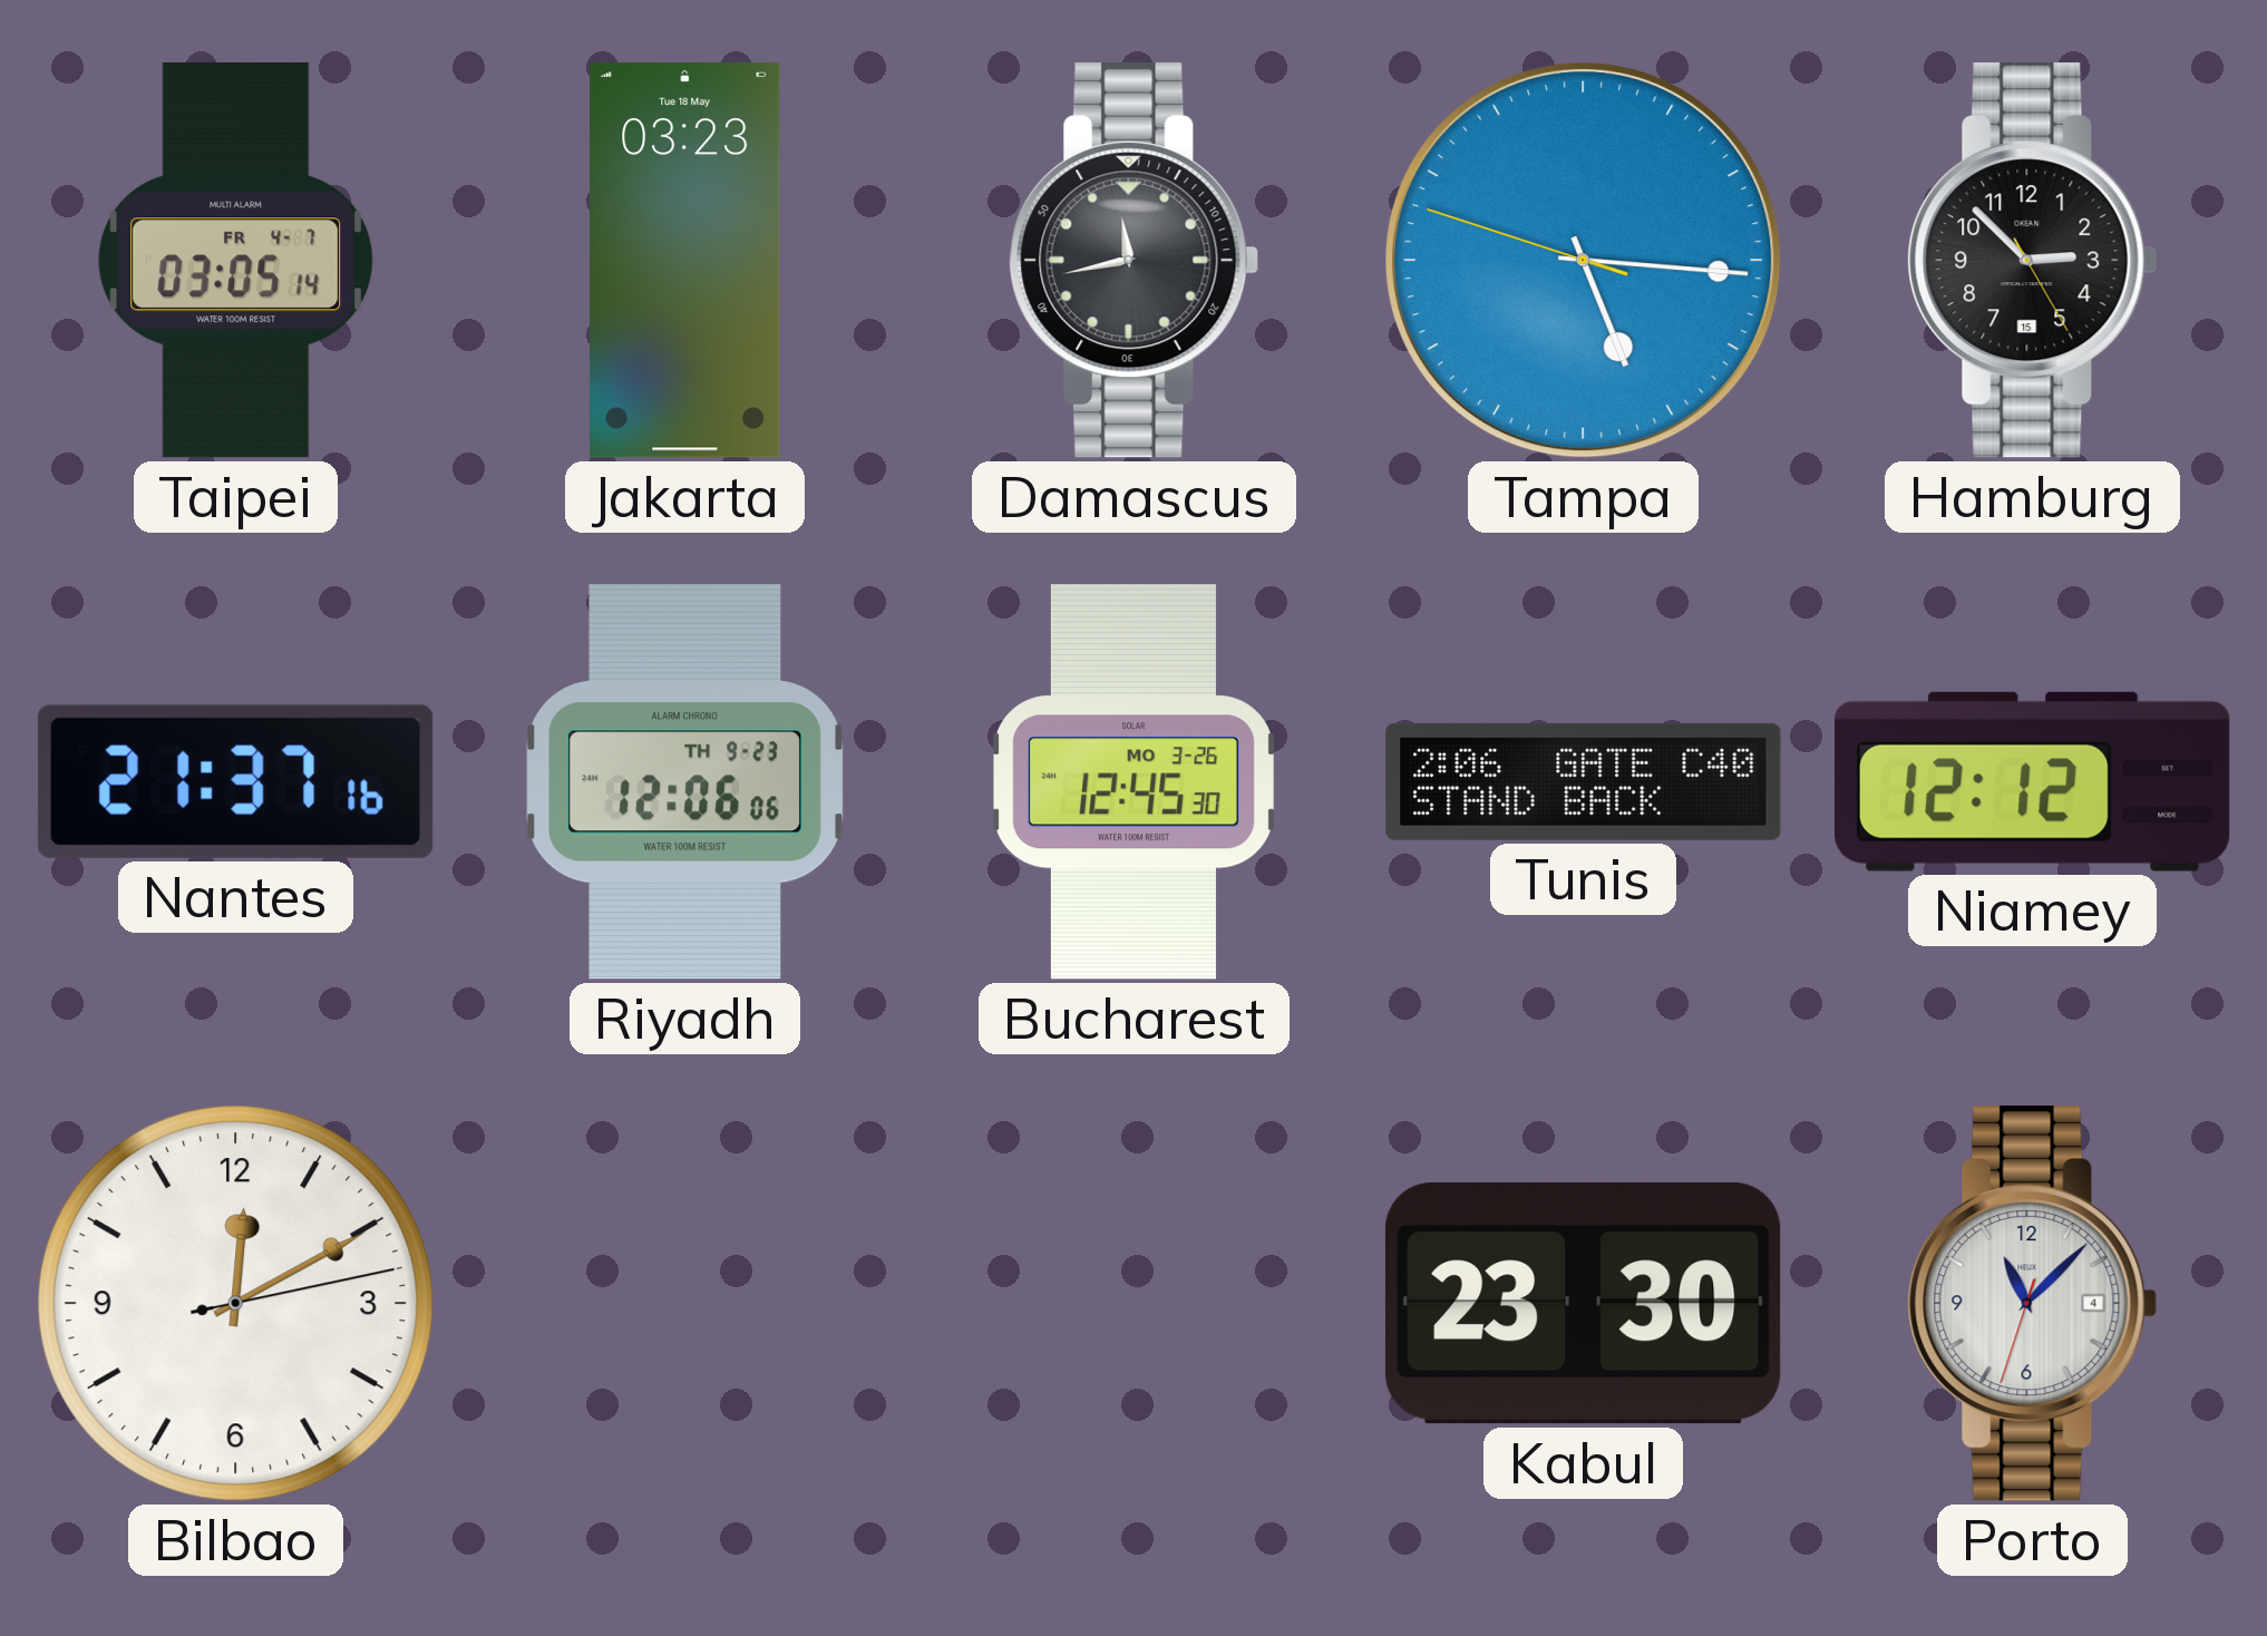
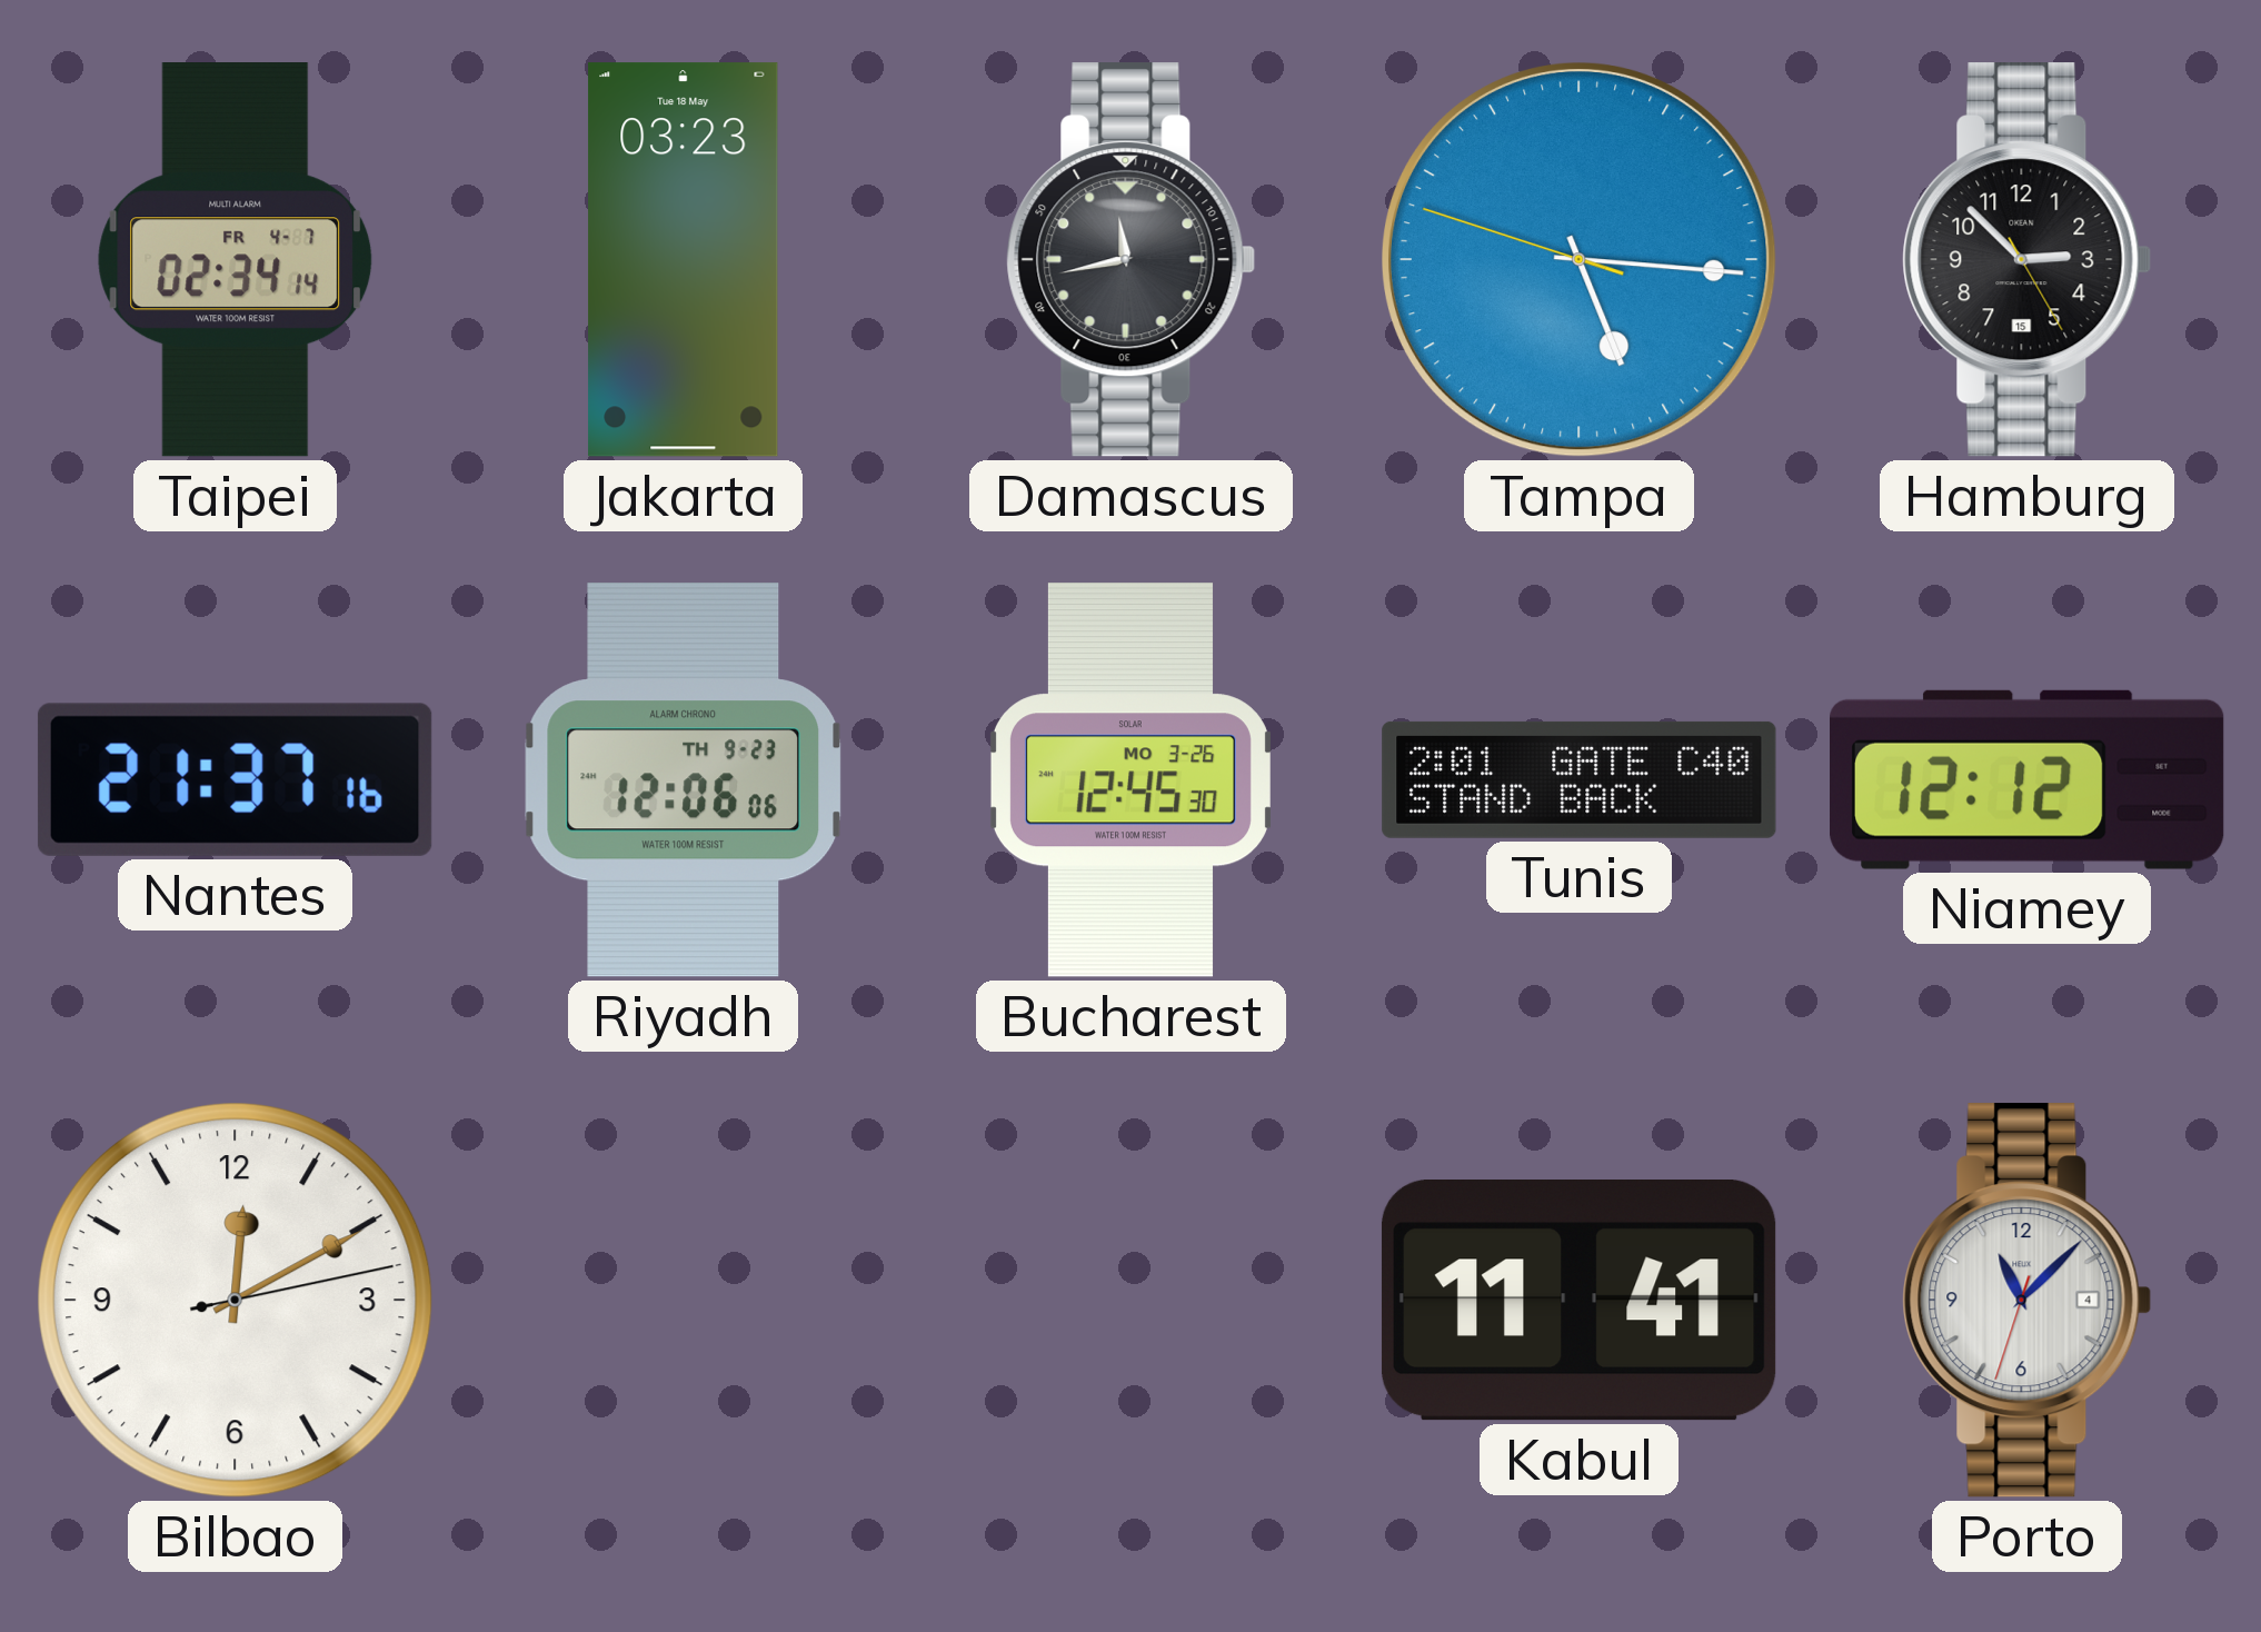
Taipei: 03:05 -> 02:34
Tunis: 2:06 -> 2:01
Kabul: 23:30 -> 11:41
